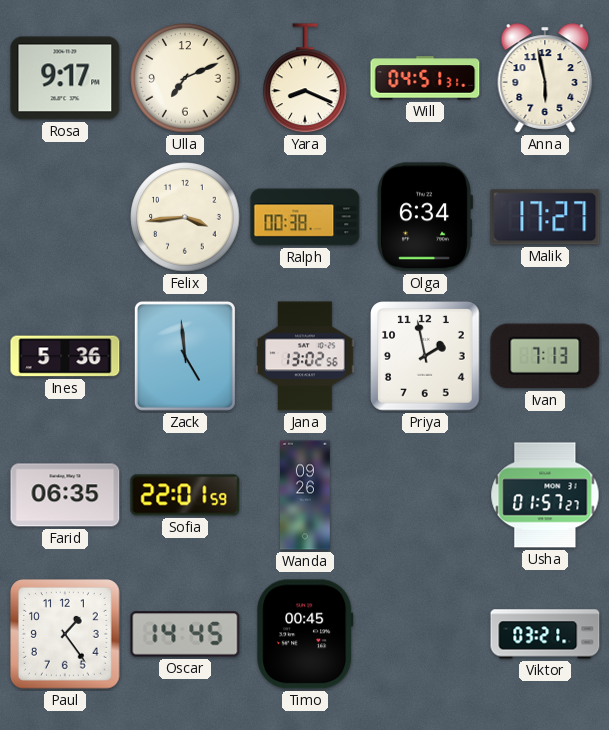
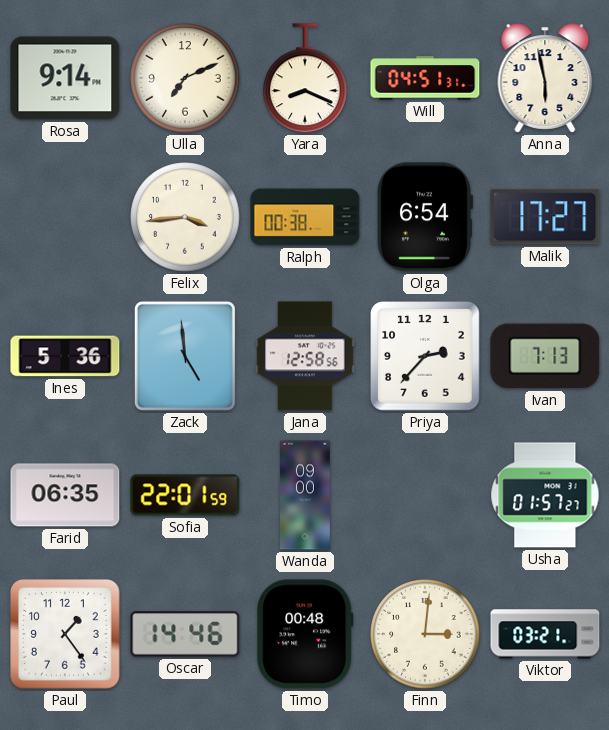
Rosa: 9:17 -> 9:14
Olga: 6:34 -> 6:54
Jana: 13:02 -> 12:58
Priya: 1:58 -> 2:37
Wanda: 09:26 -> 09:00
Oscar: 14:45 -> 14:46
Timo: 00:45 -> 00:48
Finn: none -> 3:01
